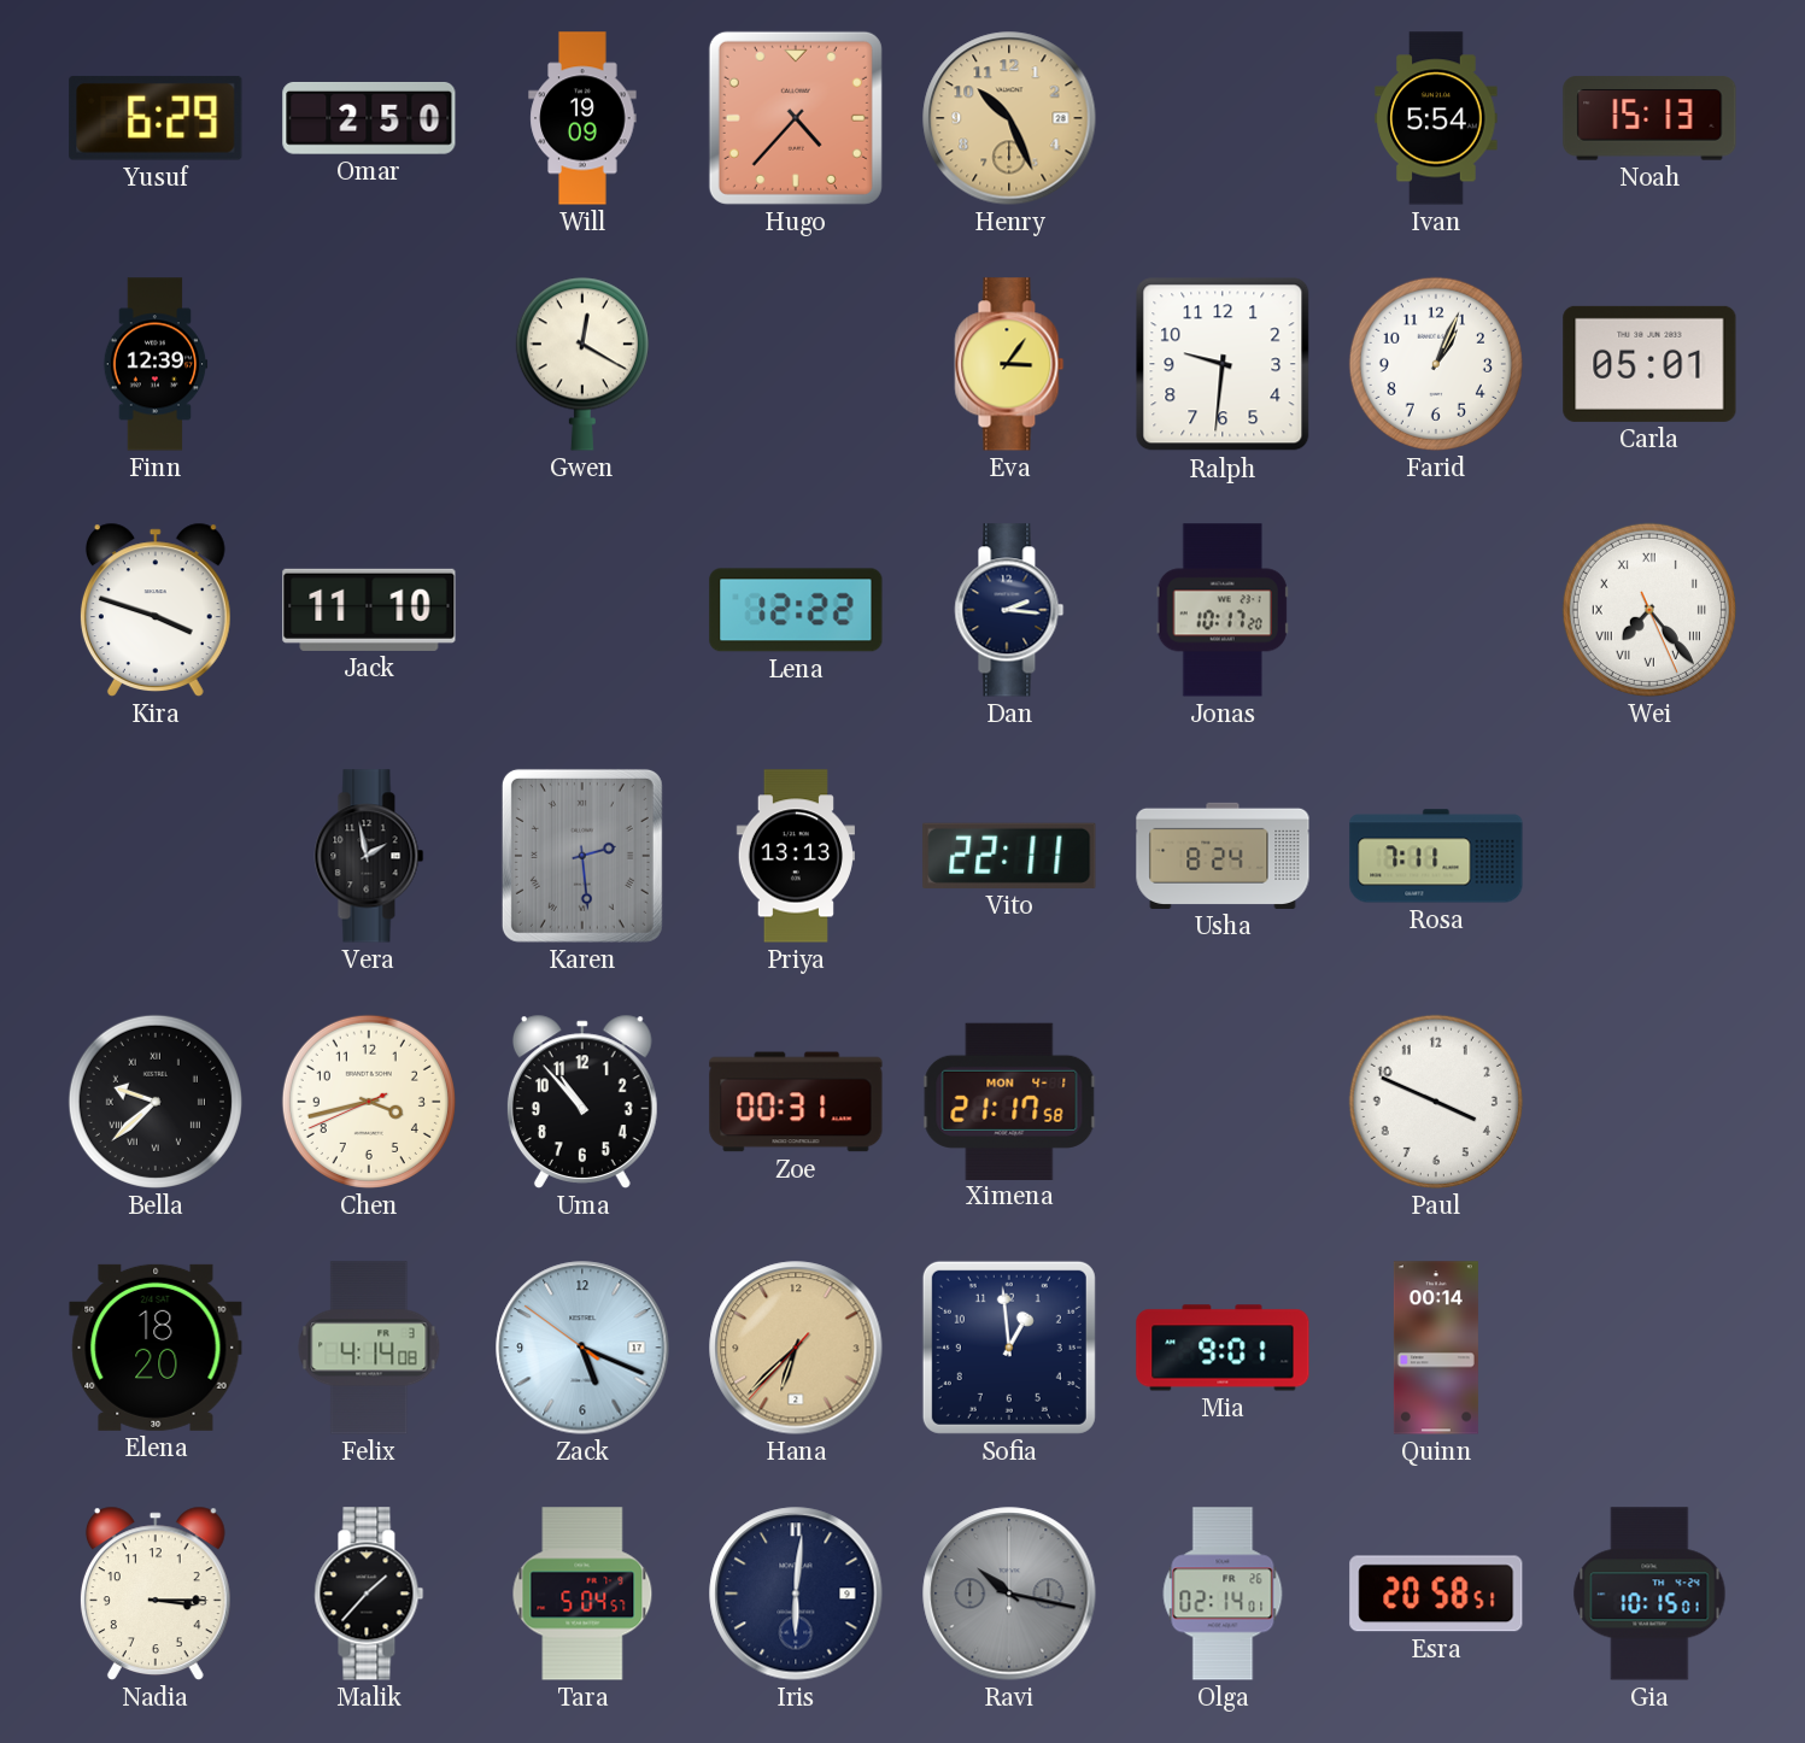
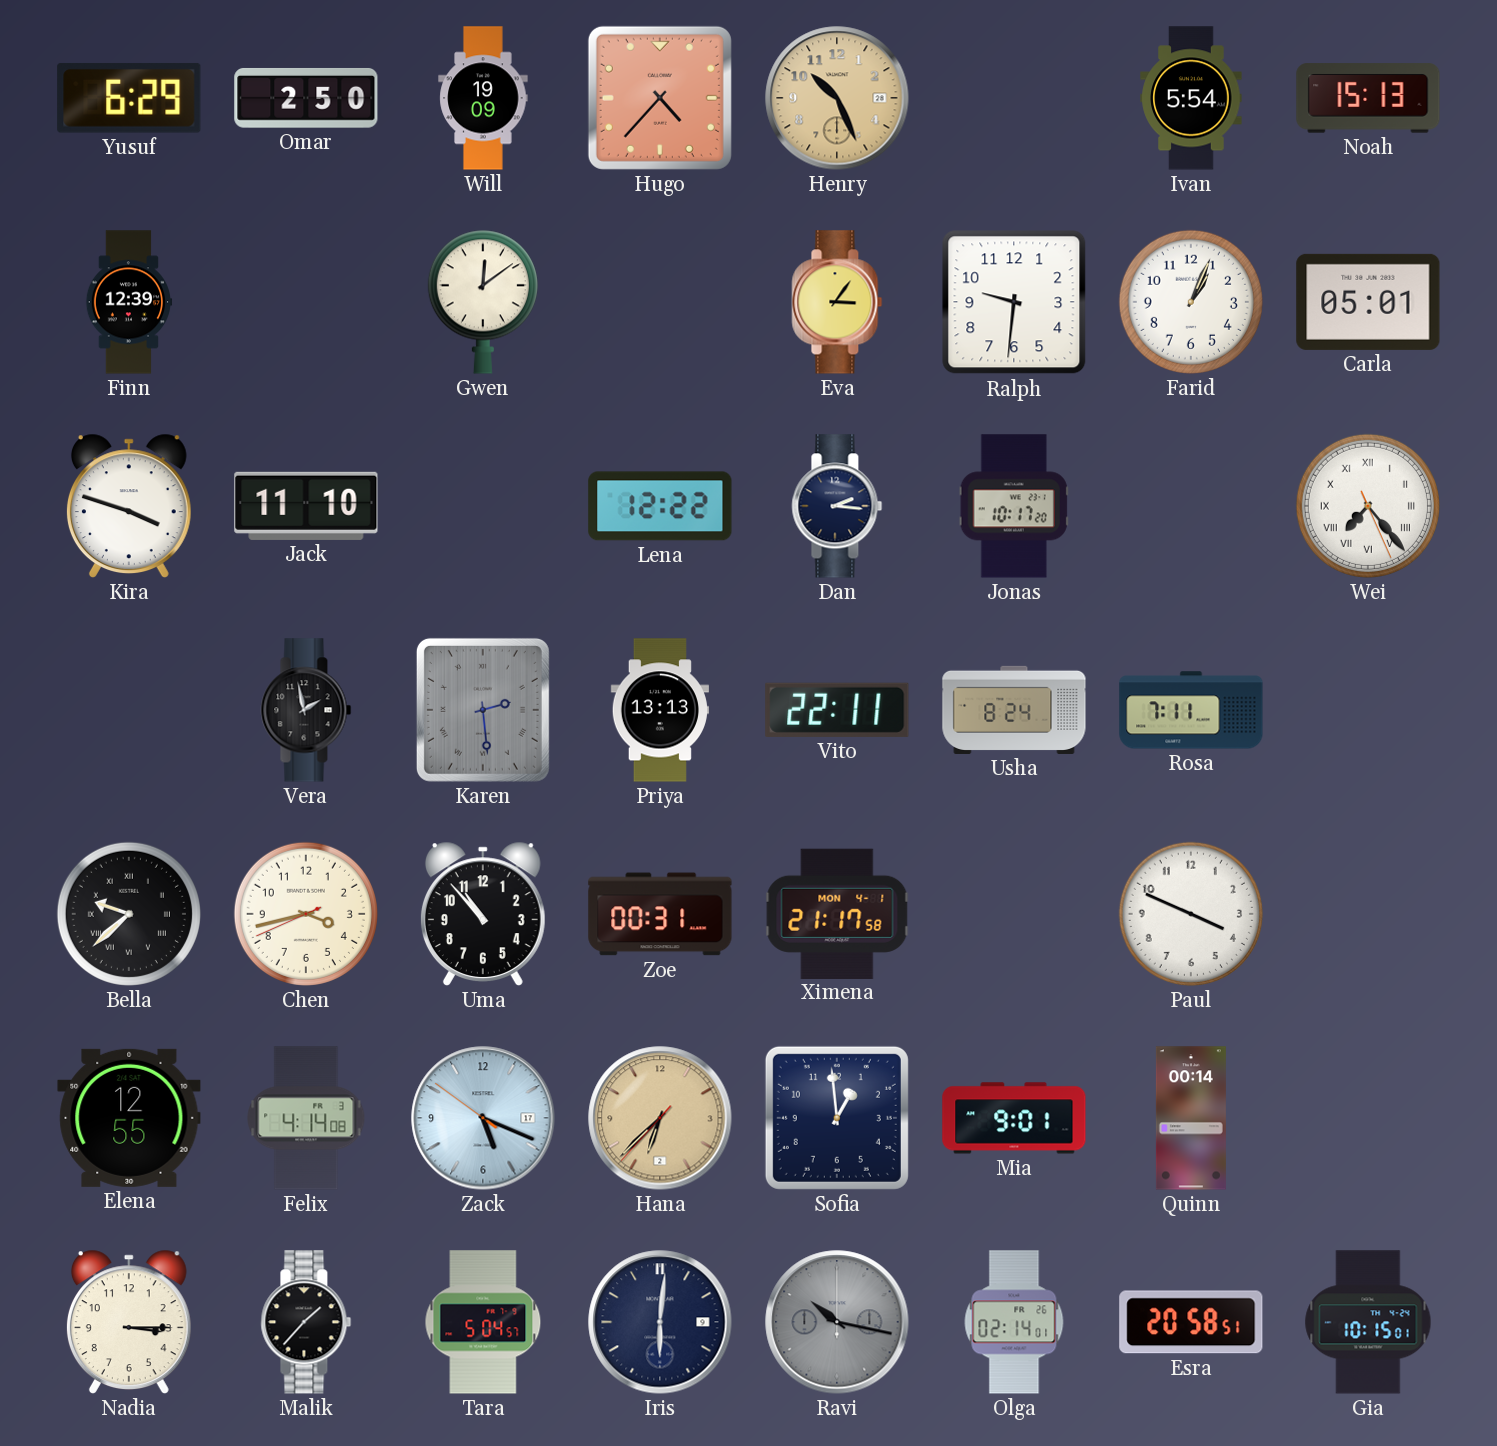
Gwen: 12:20 -> 12:09
Elena: 18:20 -> 12:55
